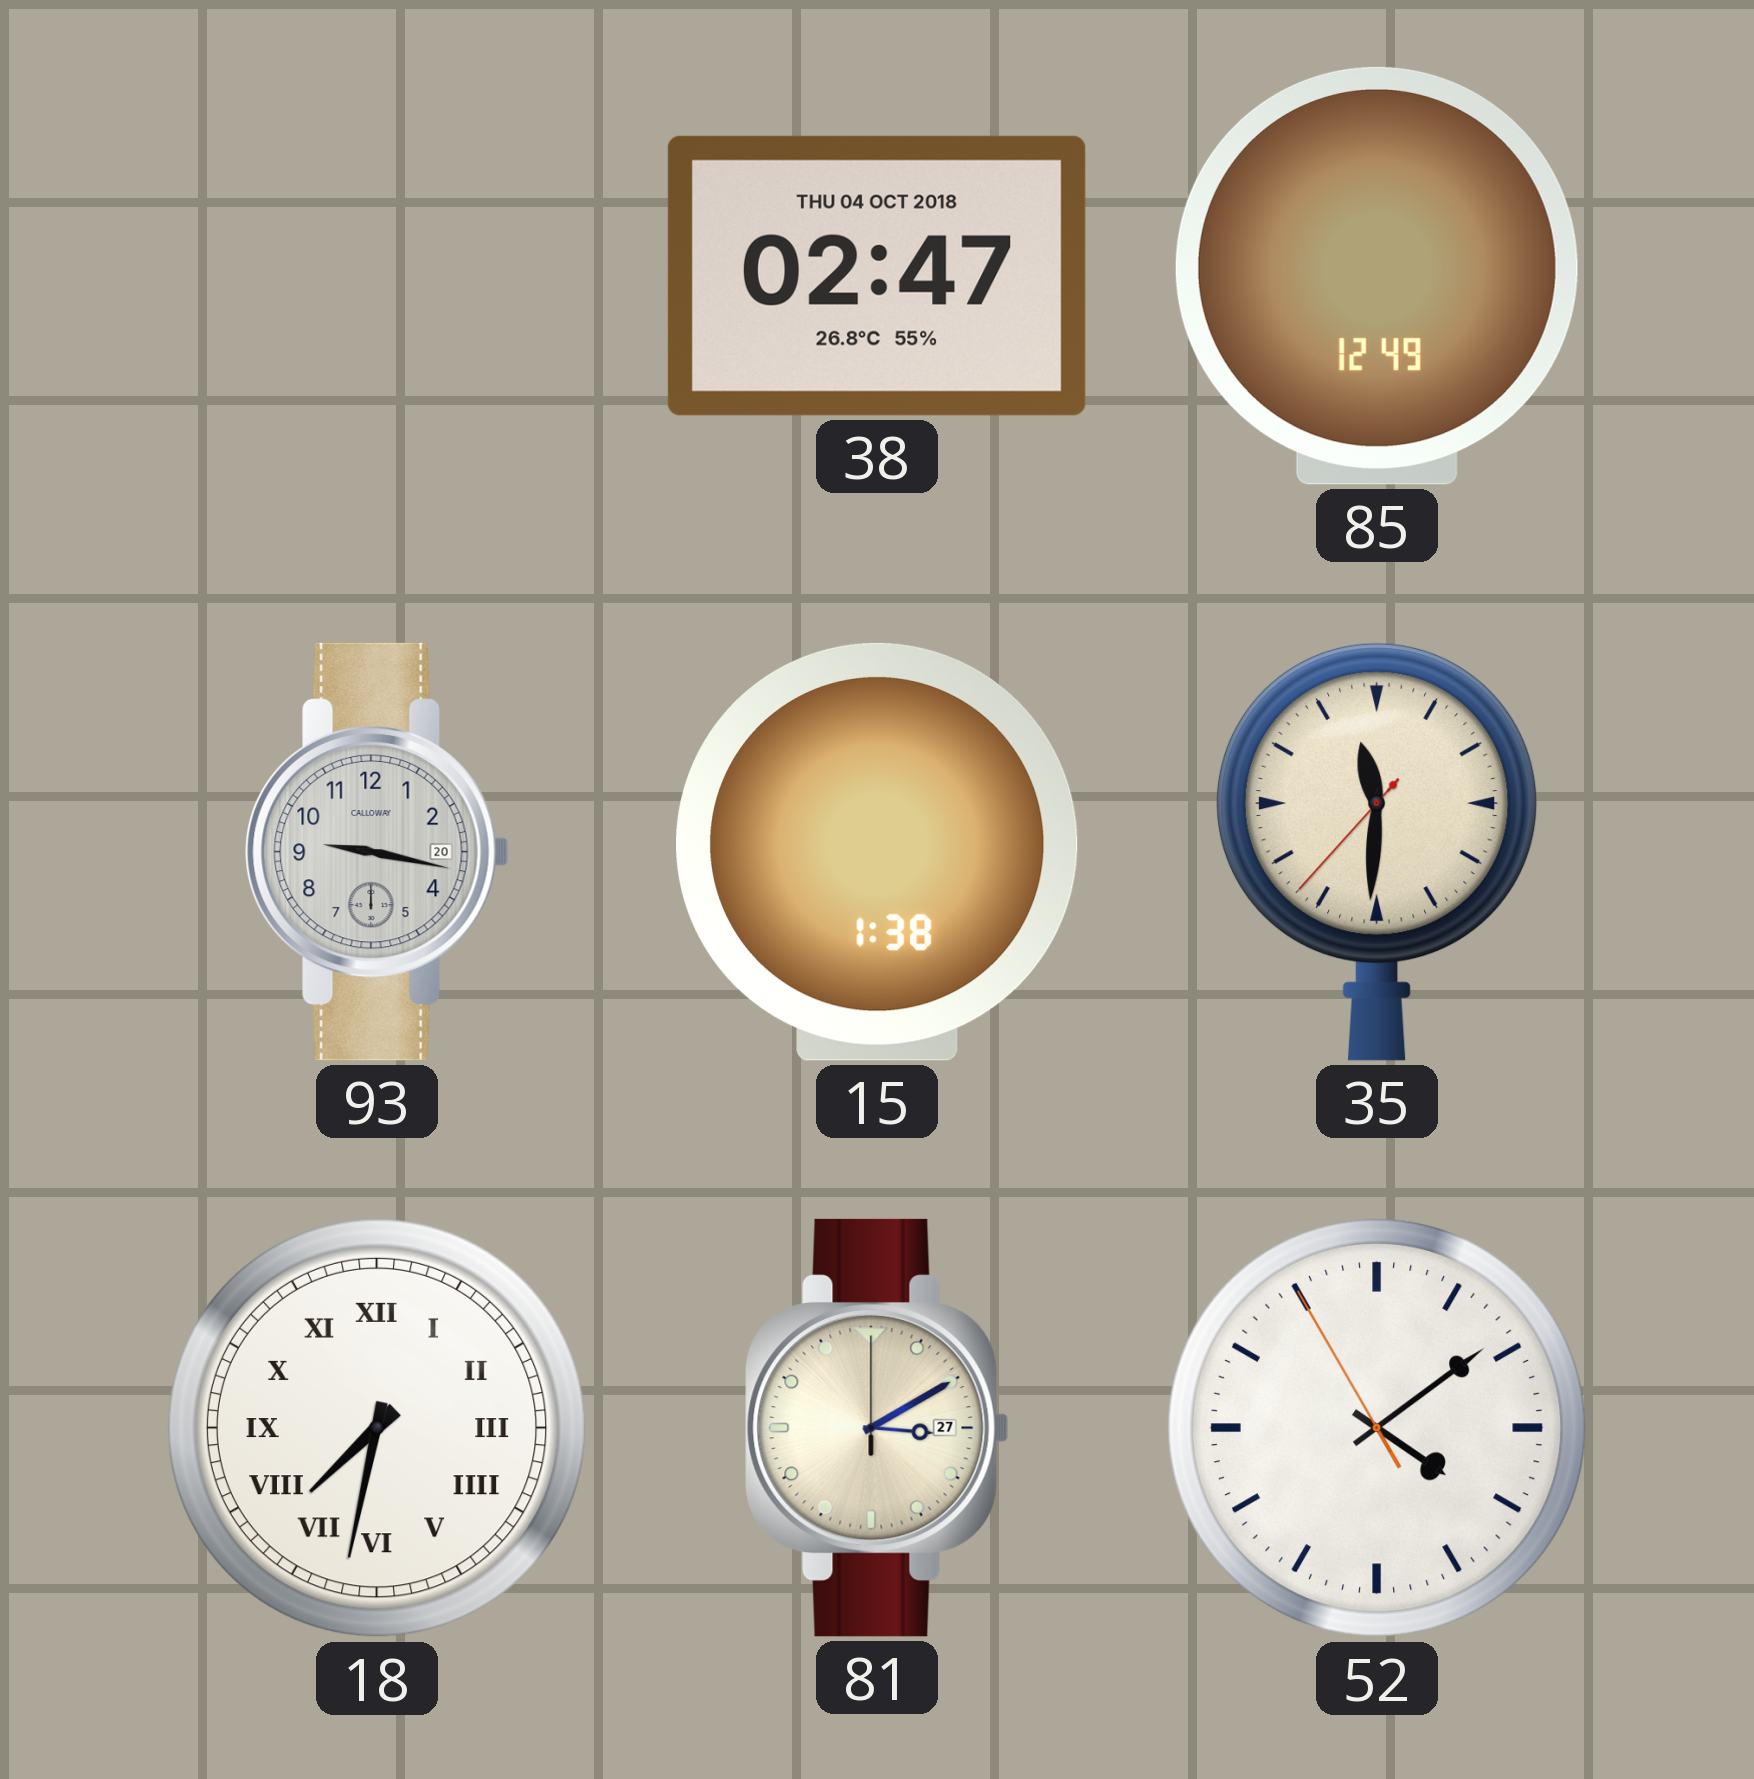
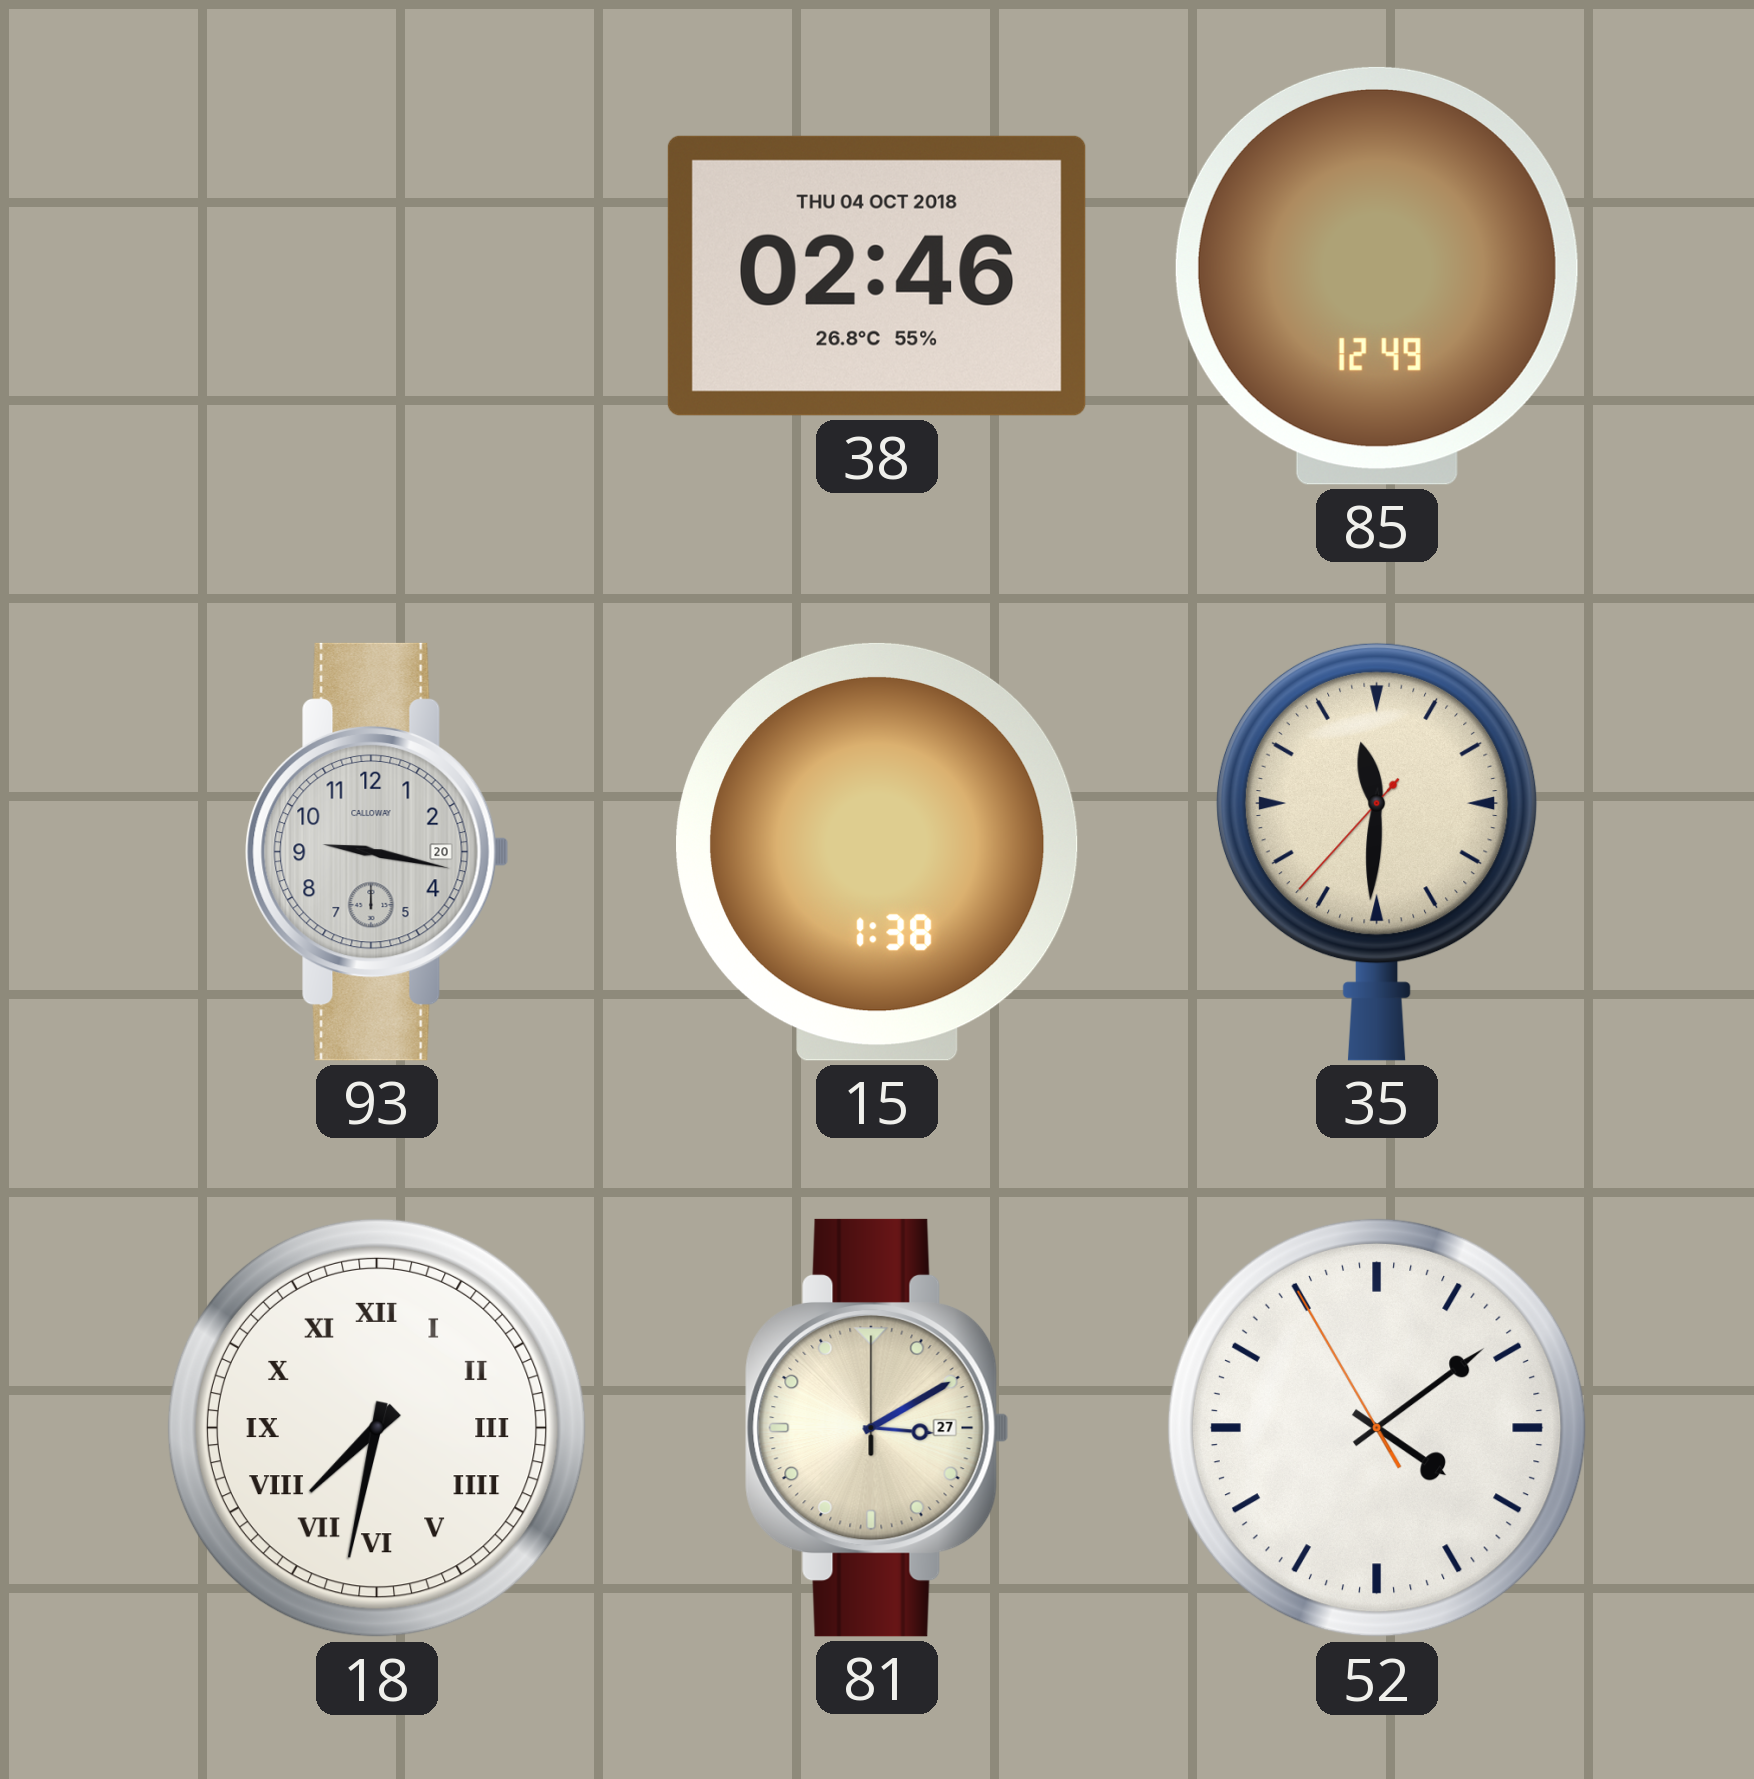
38: 02:47 -> 02:46
